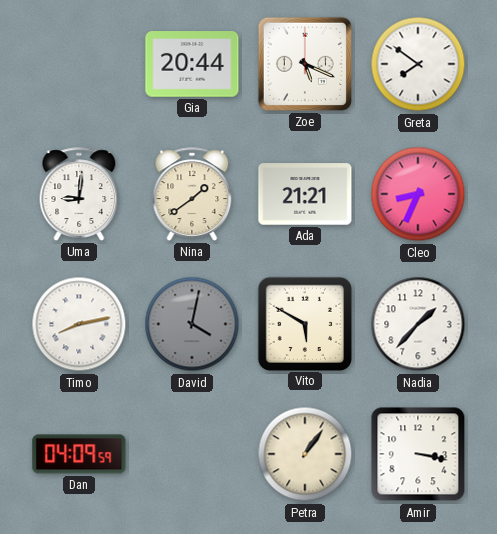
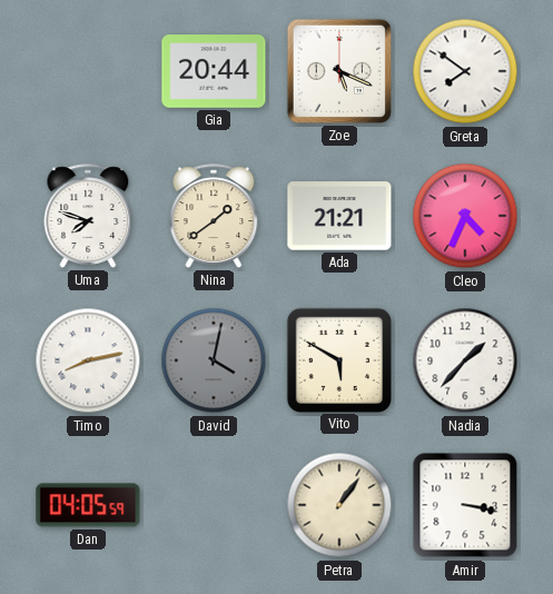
Uma: 9:01 -> 7:48
Cleo: 8:34 -> 4:34
Dan: 04:09 -> 04:05
